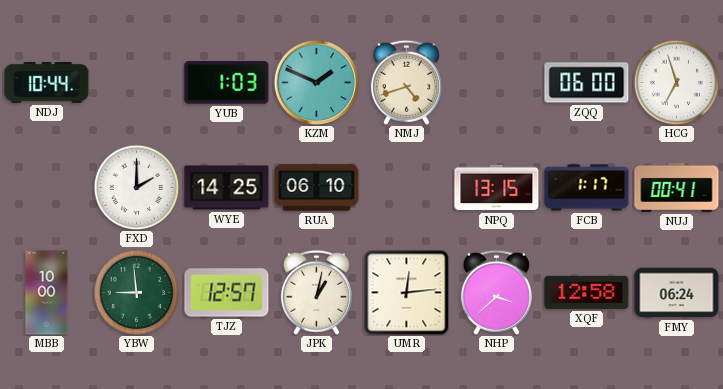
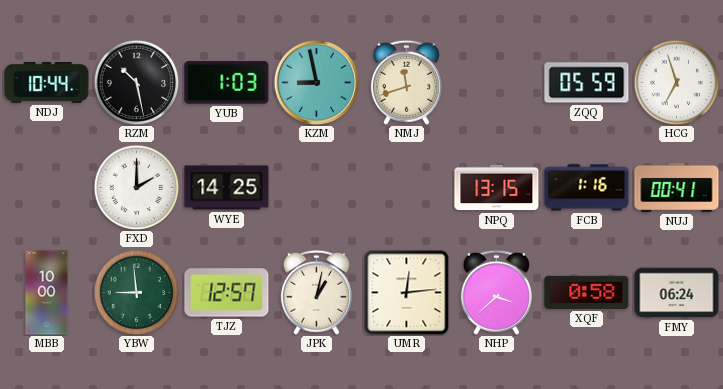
RZM: none -> 10:28
KZM: 1:49 -> 8:58
NMJ: 4:42 -> 11:42
ZQQ: 06:00 -> 05:59
RUA: 06:10 -> none
FCB: 1:17 -> 1:16
XQF: 12:58 -> 0:58
